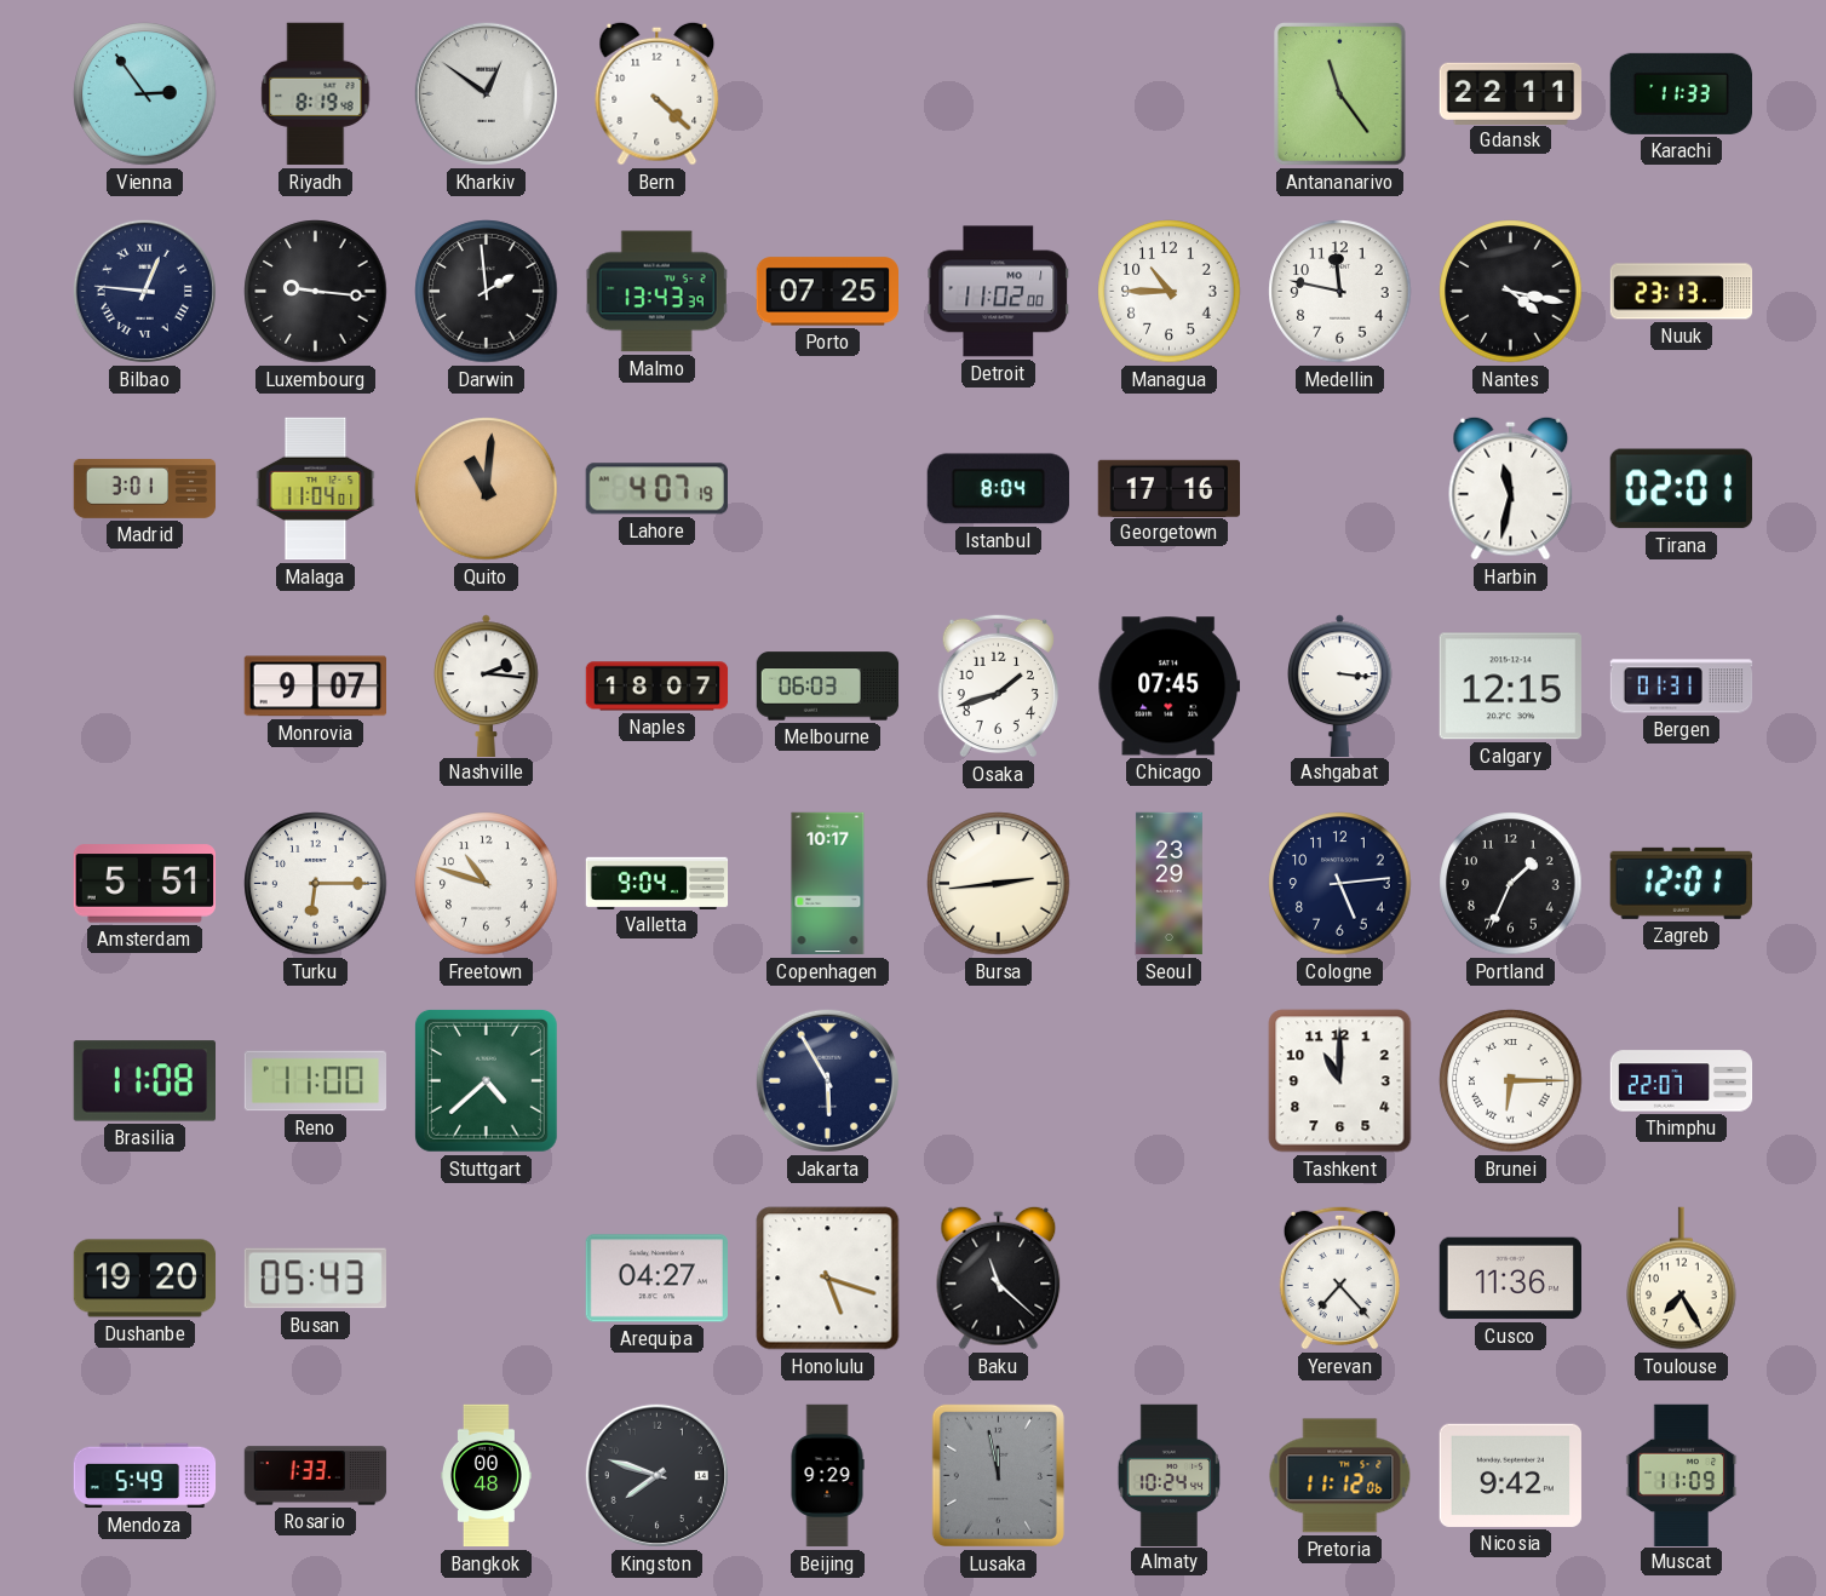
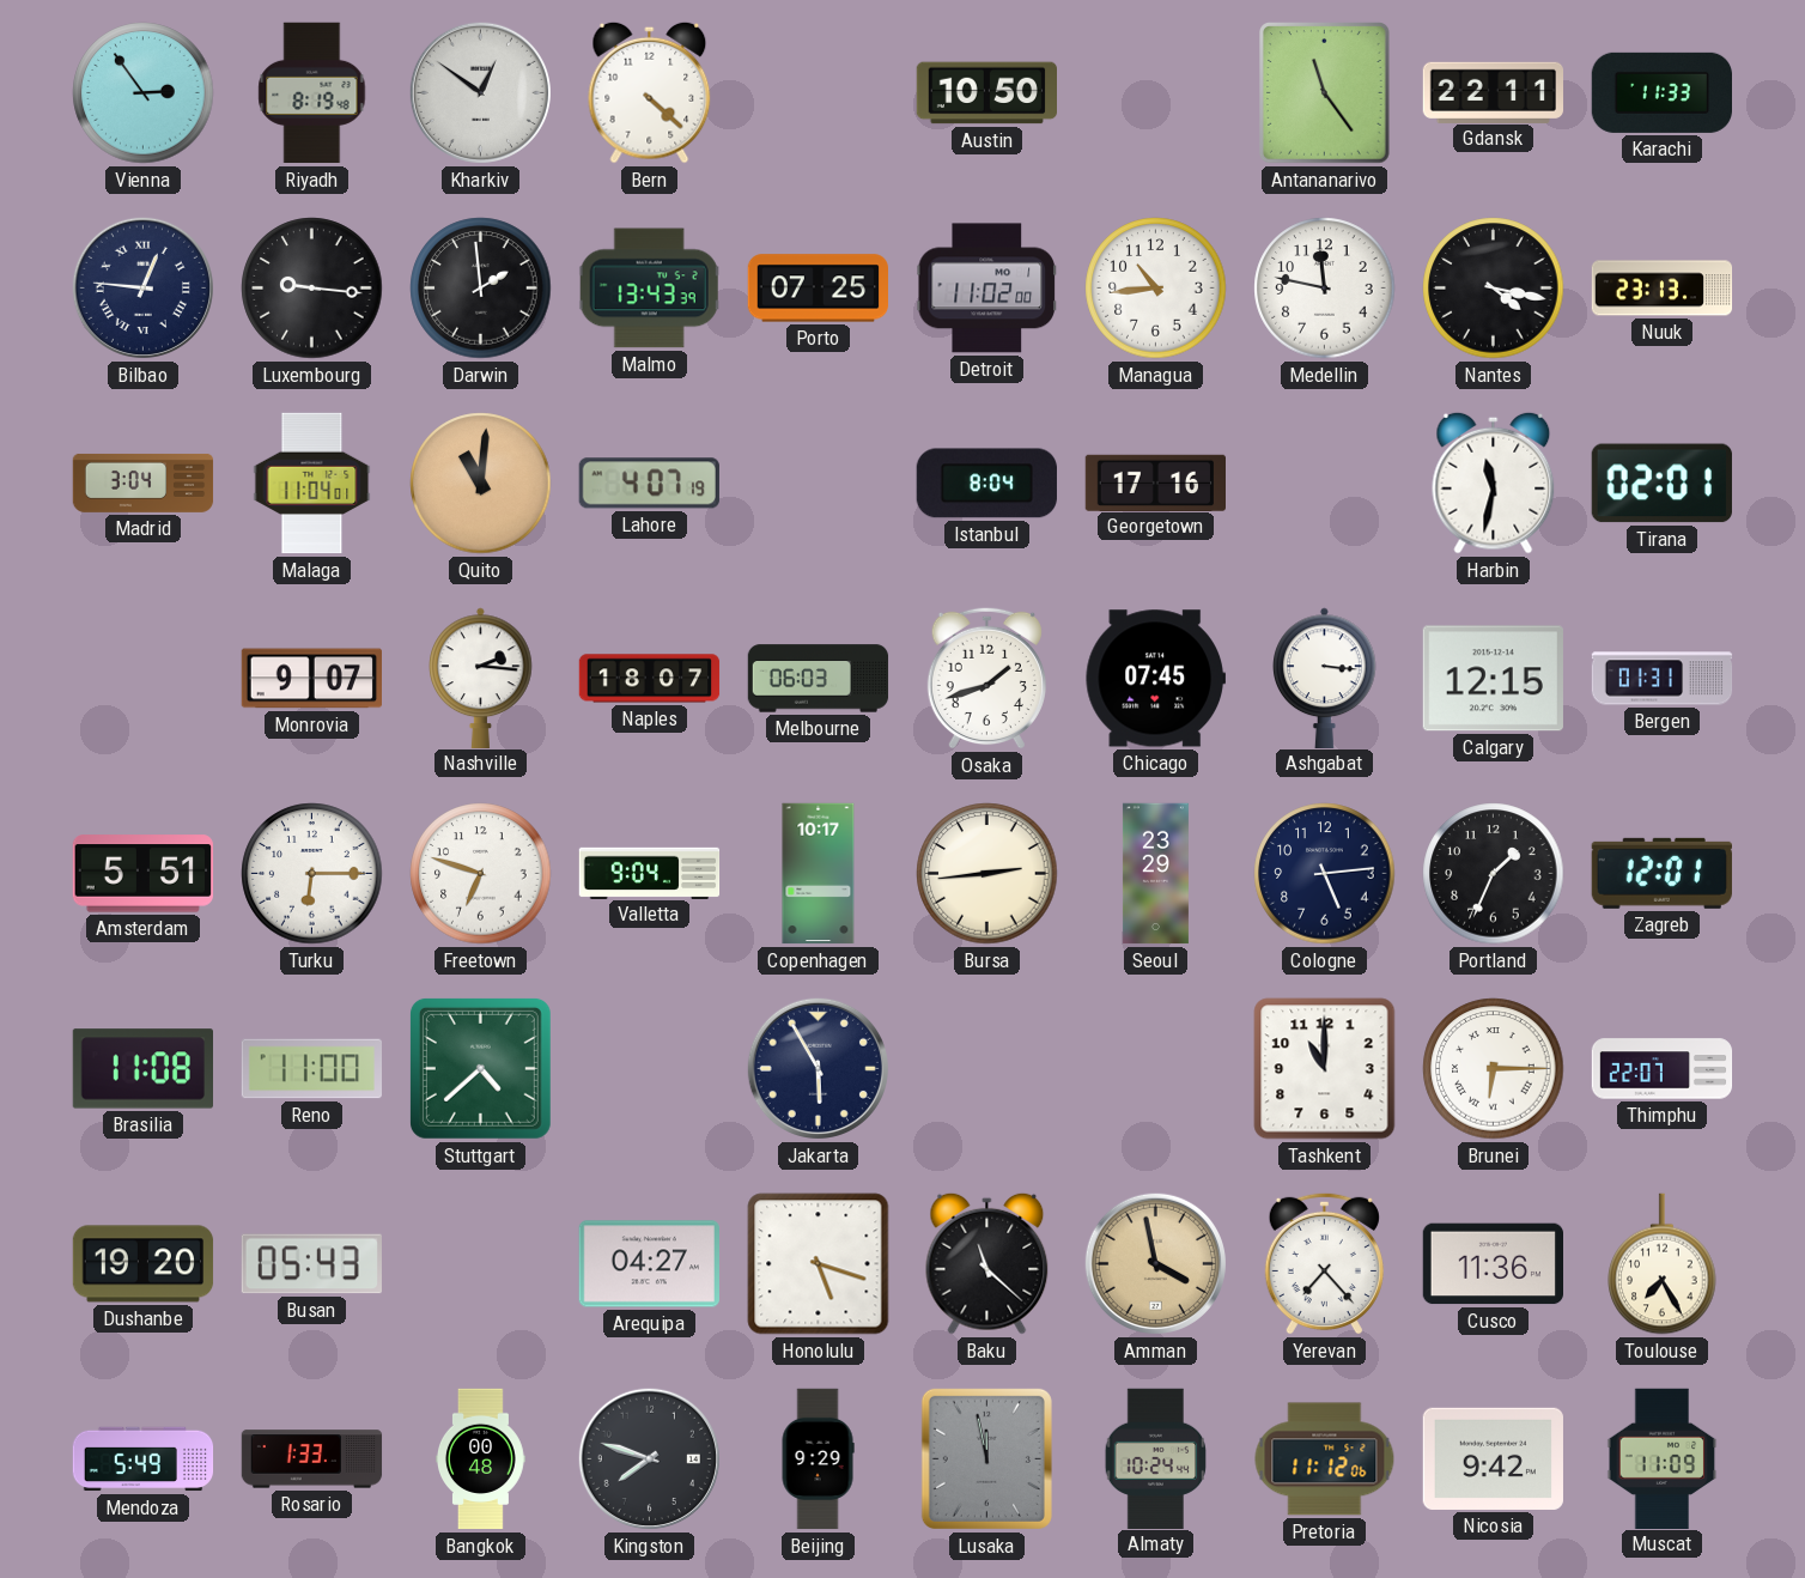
Austin: none -> 10:50
Managua: 10:45 -> 10:44
Madrid: 3:01 -> 3:04
Freetown: 10:48 -> 6:48
Amman: none -> 3:58
